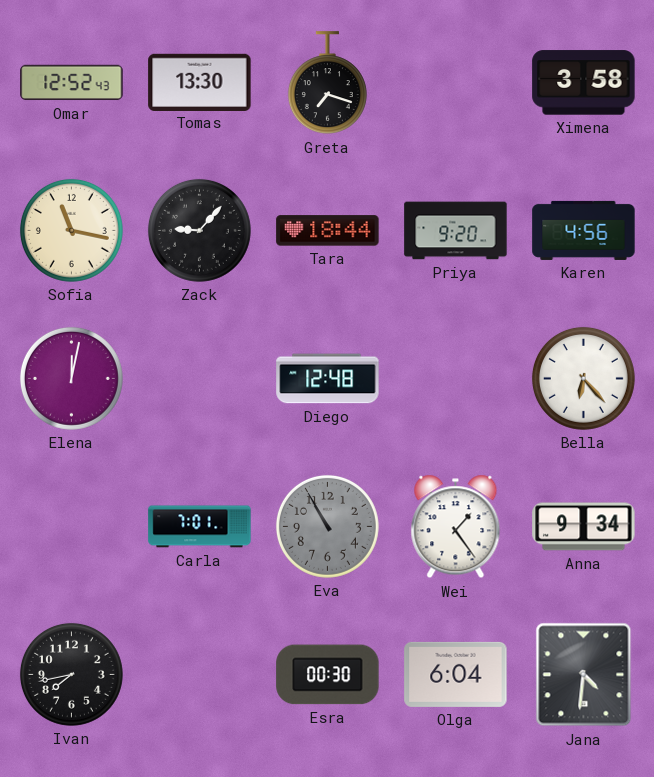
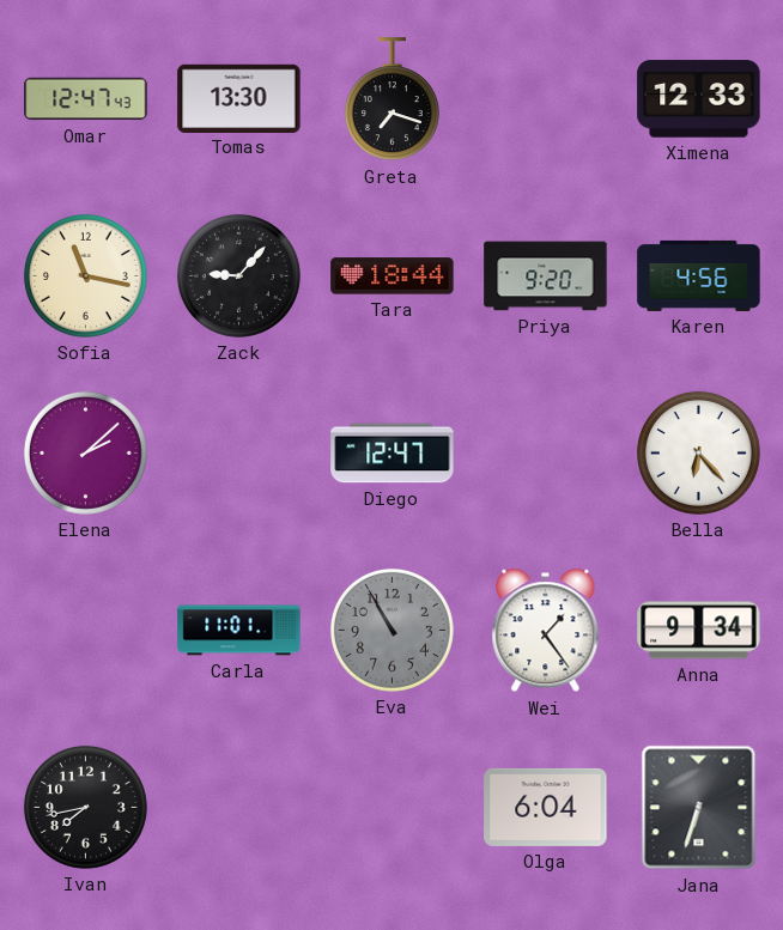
Omar: 12:52 -> 12:47
Ximena: 3:58 -> 12:33
Elena: 12:02 -> 2:08
Diego: 12:48 -> 12:47
Carla: 7:01 -> 11:01
Esra: 00:30 -> none
Jana: 4:31 -> 6:33
